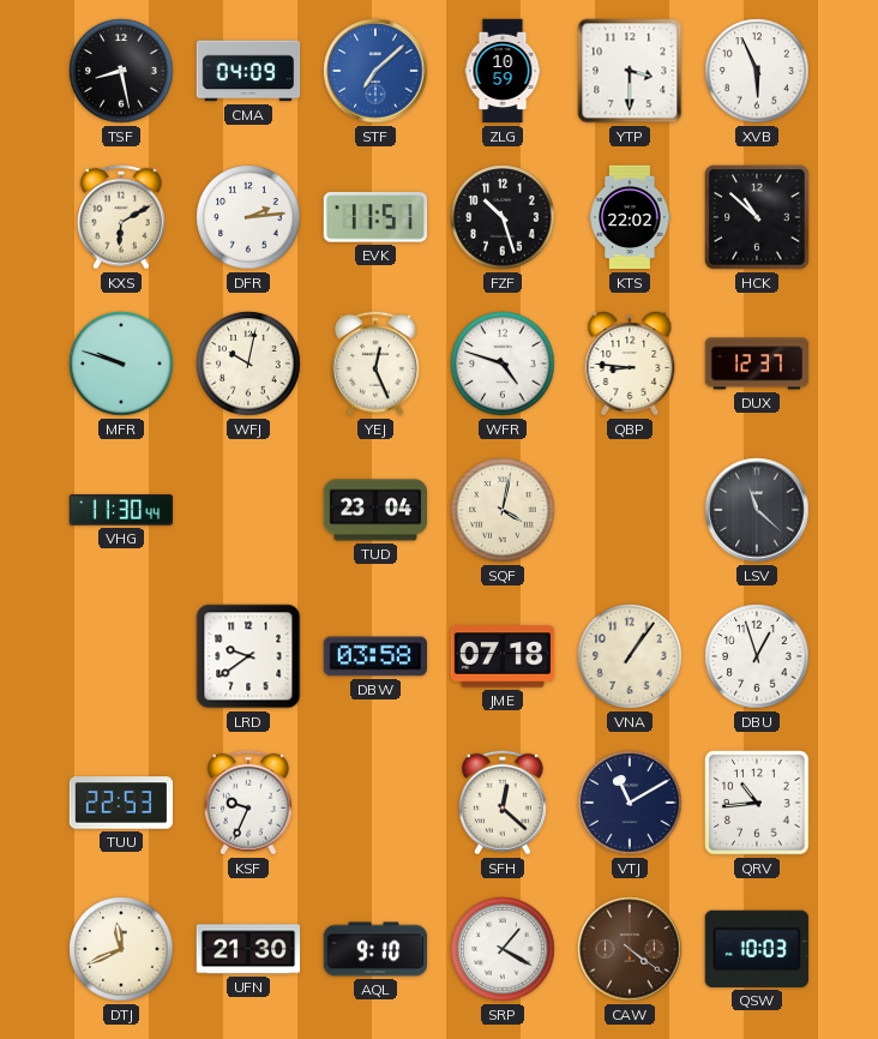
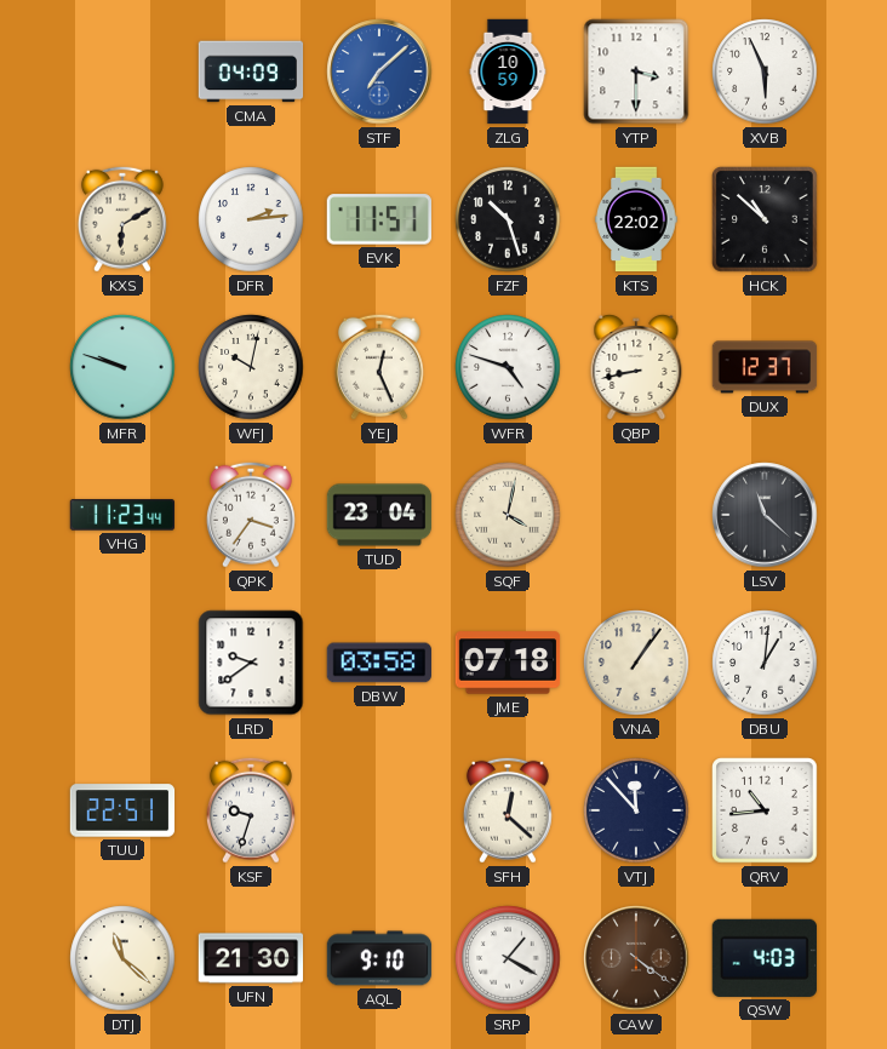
TSF: 8:28 -> none
QBP: 8:46 -> 8:43
VHG: 11:30 -> 11:23
QPK: none -> 3:36
DBU: 12:57 -> 1:01
TUU: 22:53 -> 22:51
KSF: 9:34 -> 9:33
VTJ: 11:10 -> 11:53
DTJ: 11:41 -> 11:22
QSW: 10:03 -> 4:03
